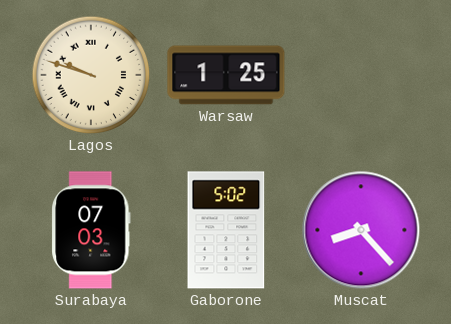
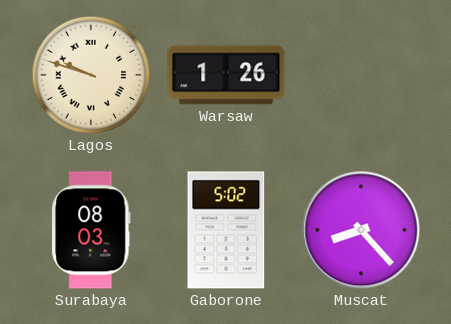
Warsaw: 1:25 -> 1:26
Surabaya: 07:03 -> 08:03
